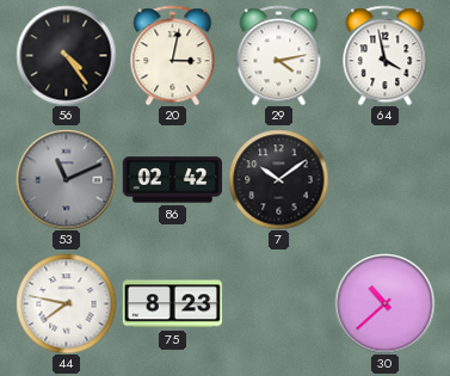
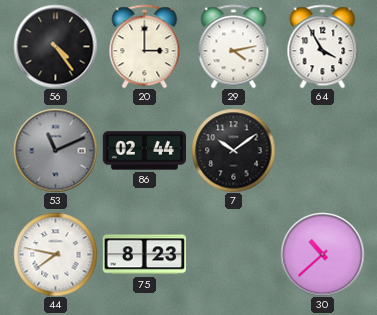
20: 3:02 -> 3:00
64: 3:58 -> 3:55
86: 02:42 -> 02:44
